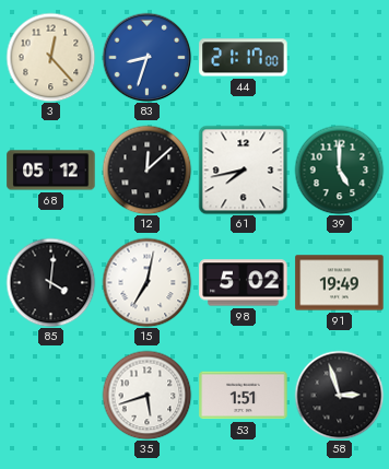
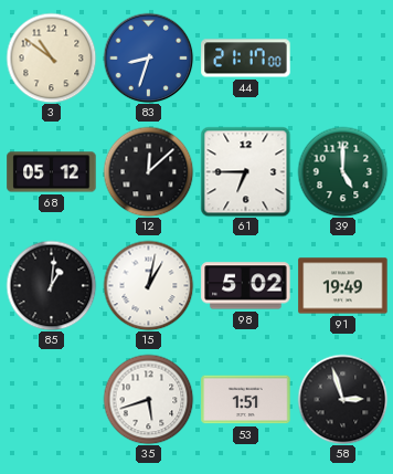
3: 12:23 -> 10:51
61: 7:43 -> 6:45
85: 4:01 -> 1:01
15: 7:02 -> 1:02
